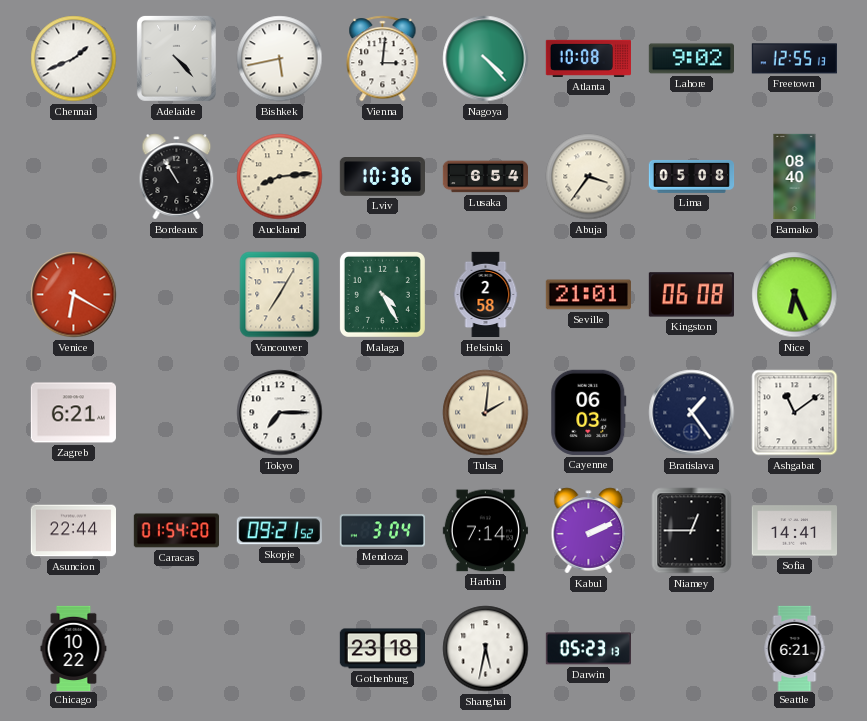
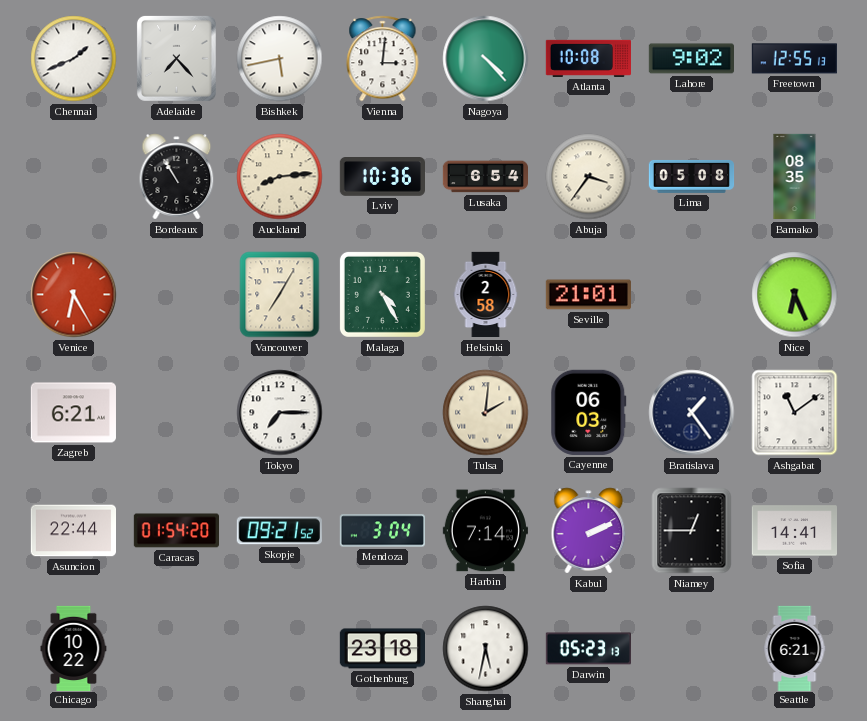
Adelaide: 4:23 -> 7:23
Bamako: 08:40 -> 08:35
Venice: 6:20 -> 6:25
Kingston: 06:08 -> none
